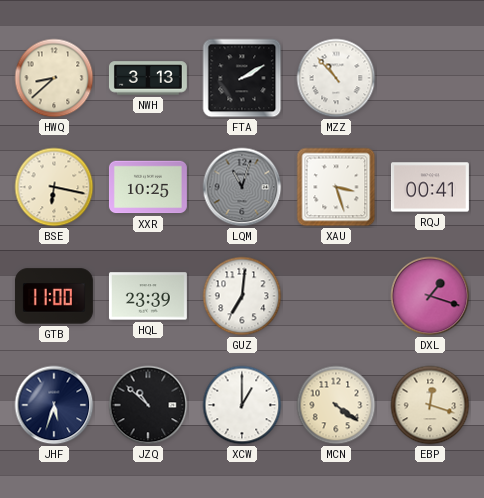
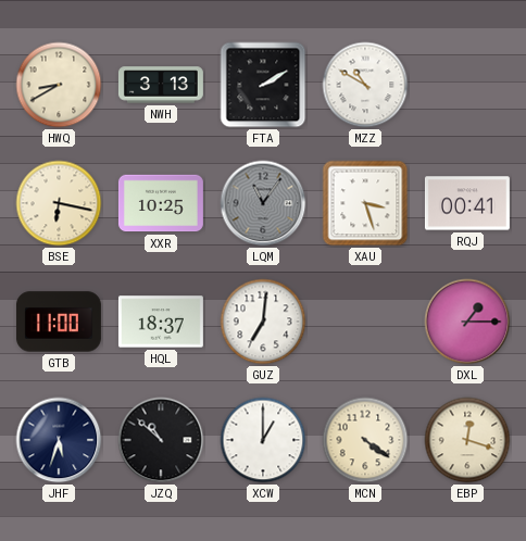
HWQ: 8:38 -> 8:40
MZZ: 10:53 -> 10:50
LQM: 11:03 -> 11:06
HQL: 23:39 -> 18:37
DXL: 1:18 -> 1:15
